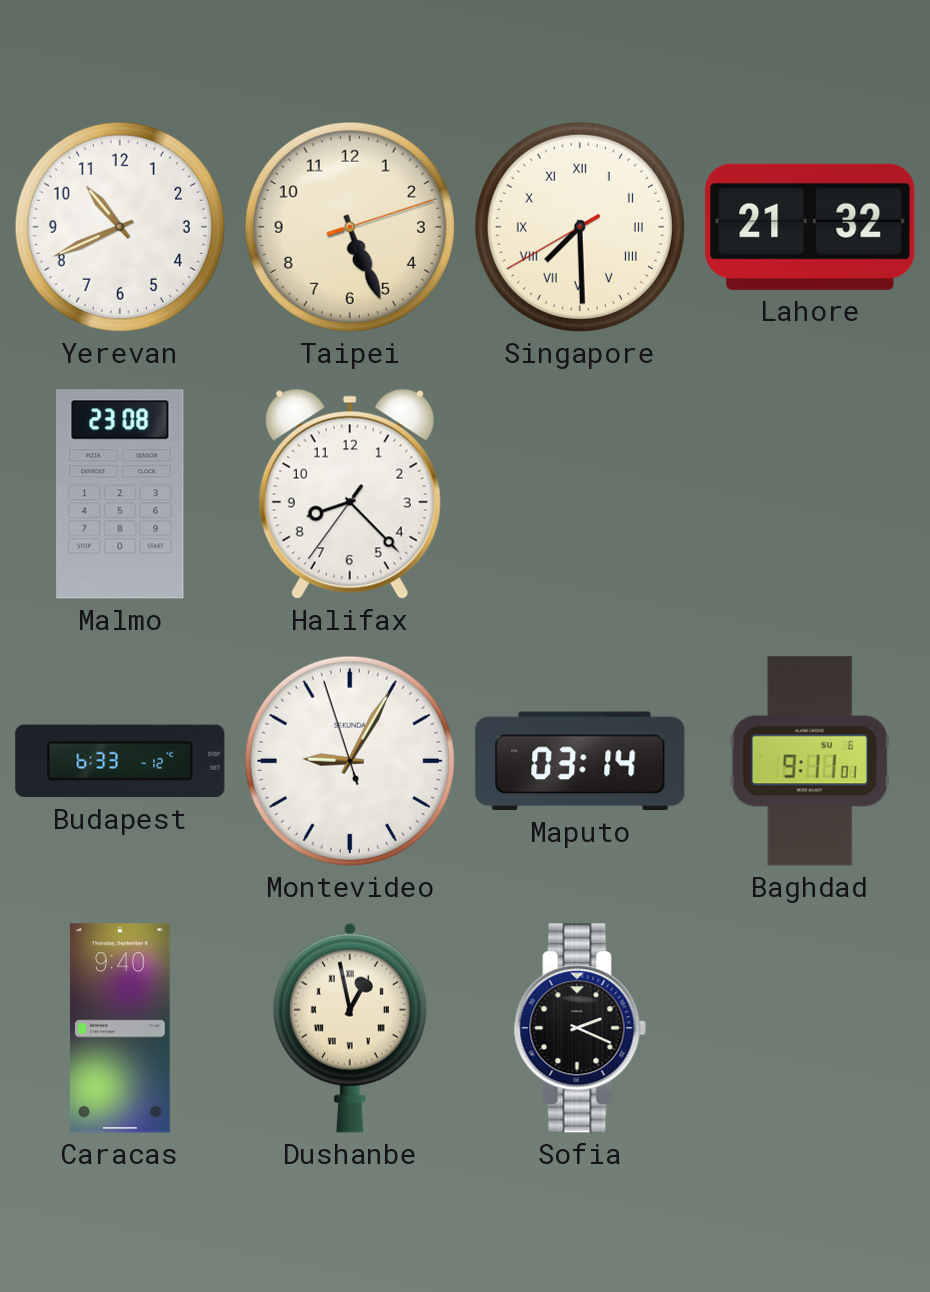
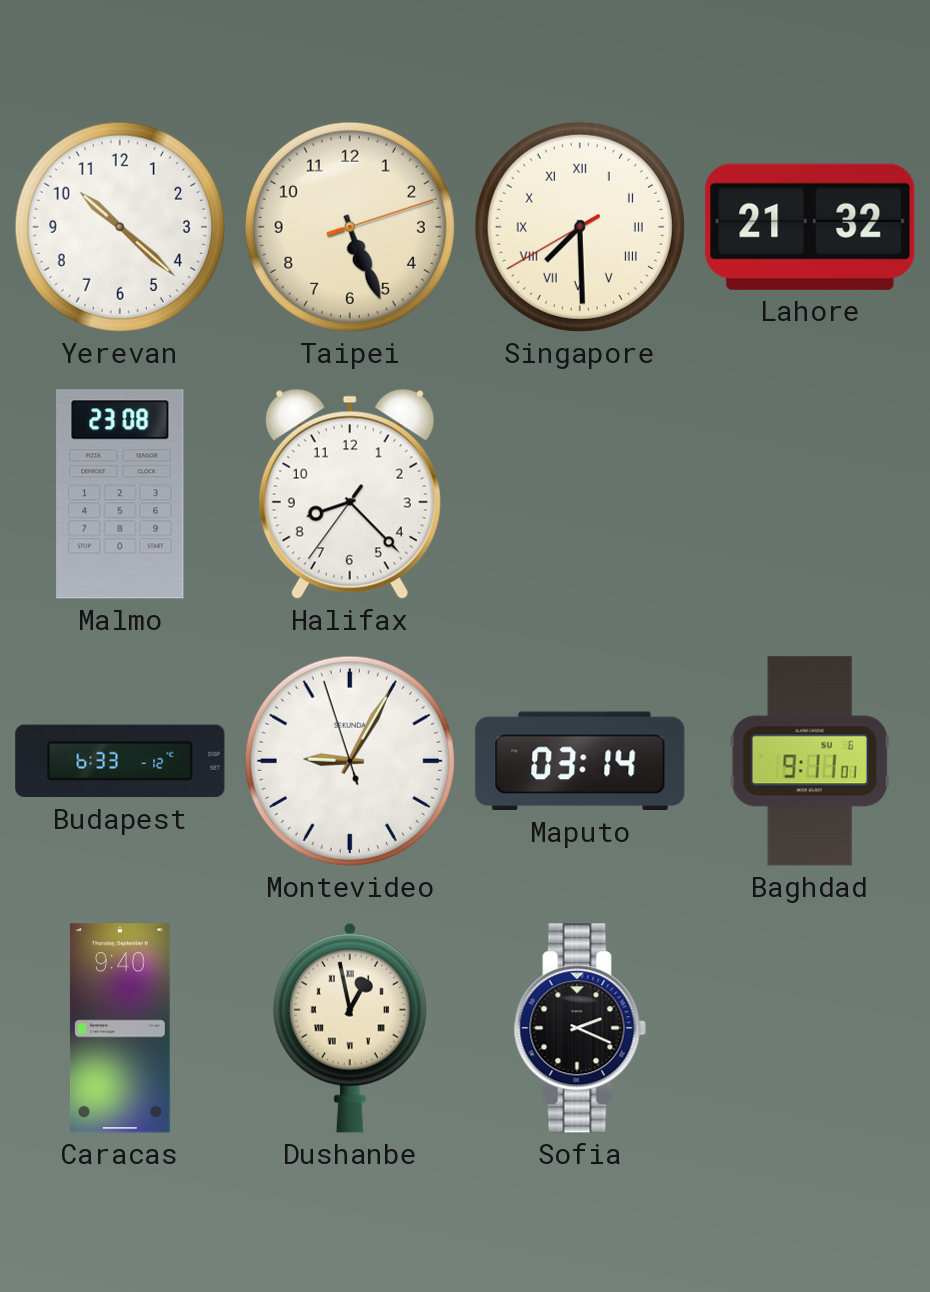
Yerevan: 10:41 -> 10:22
